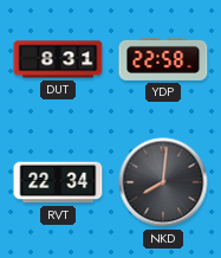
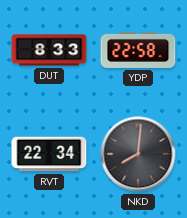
DUT: 8:31 -> 8:33
